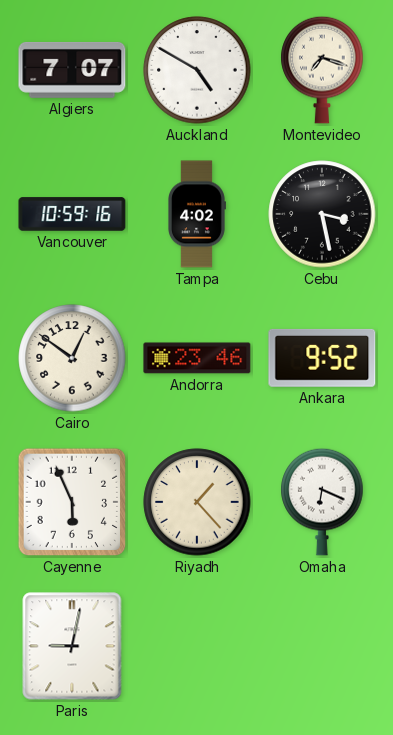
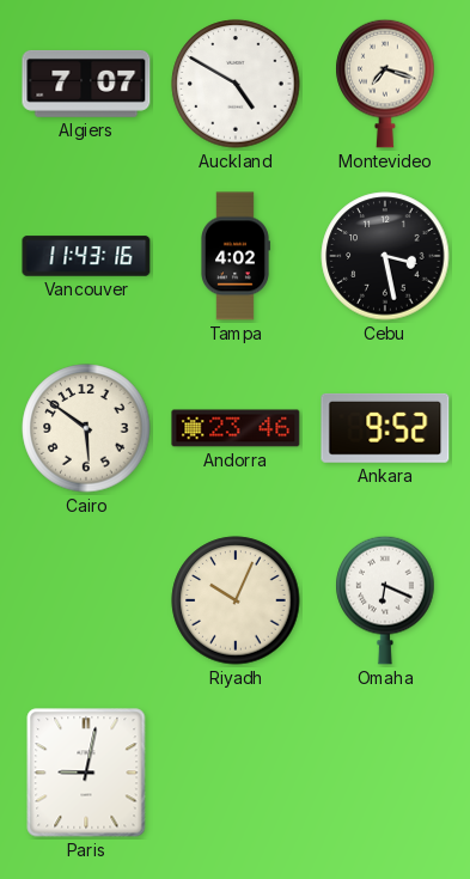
Vancouver: 10:59 -> 11:43
Cairo: 12:51 -> 5:51
Cayenne: 5:56 -> none
Riyadh: 1:23 -> 10:04
